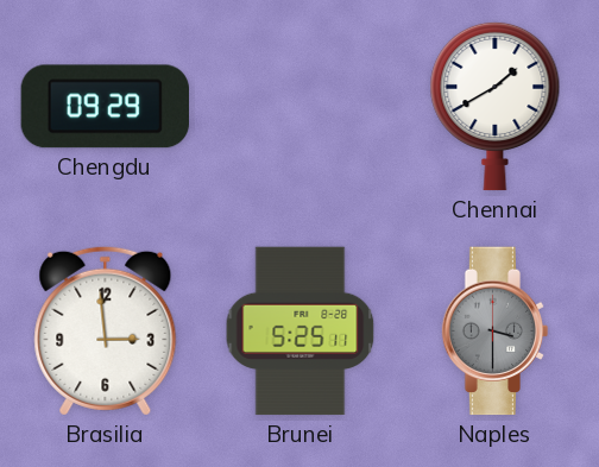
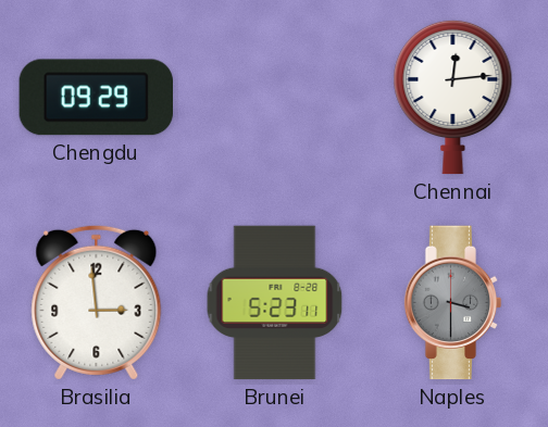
Chennai: 1:40 -> 12:14
Brunei: 5:25 -> 5:23
